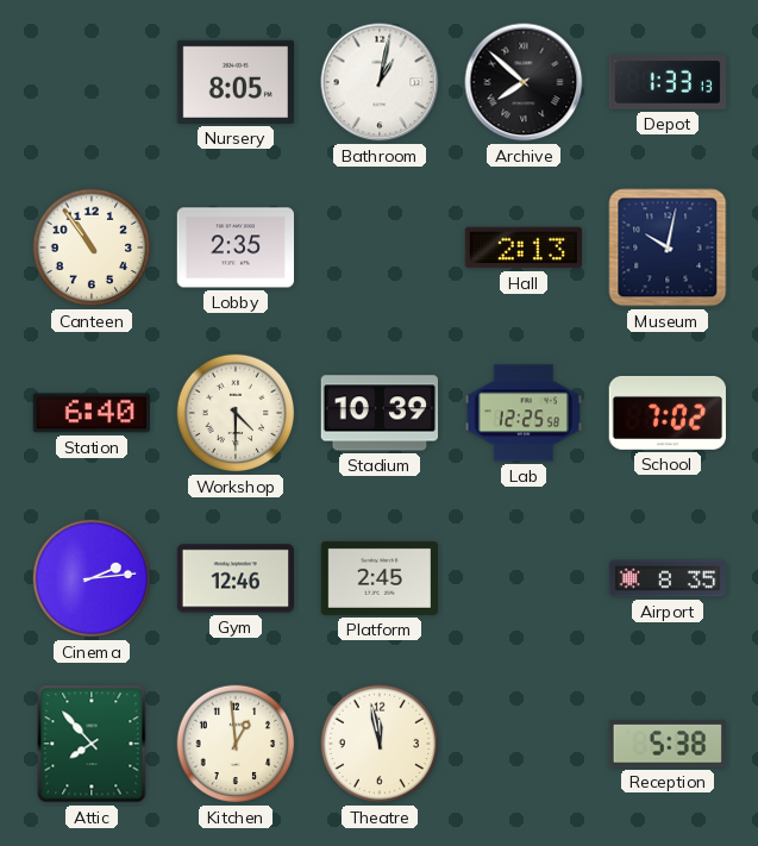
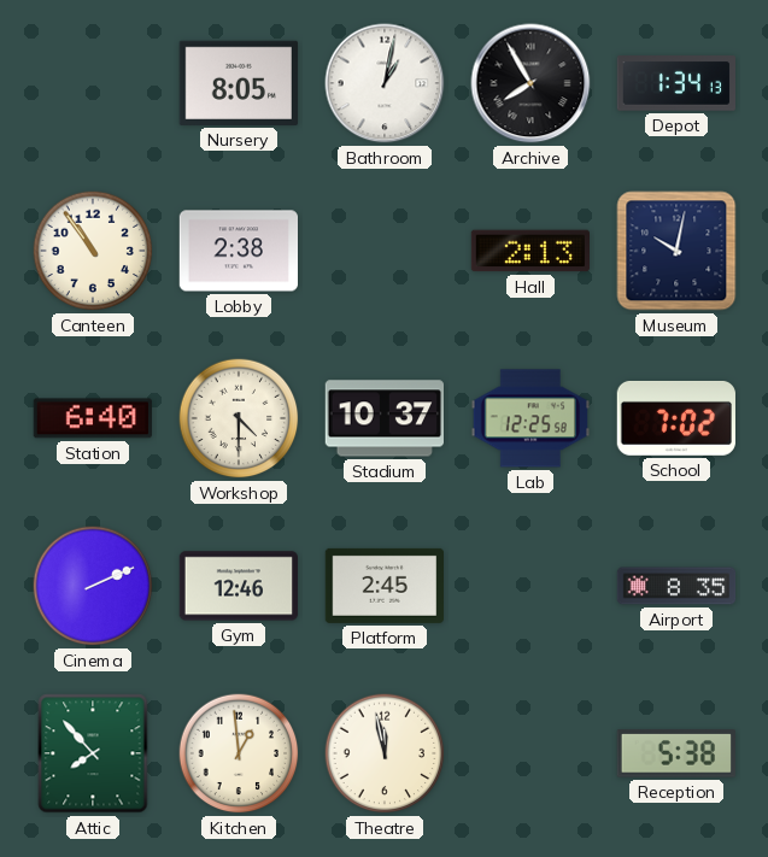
Archive: 7:52 -> 7:55
Depot: 1:33 -> 1:34
Lobby: 2:35 -> 2:38
Stadium: 10:39 -> 10:37
Cinema: 2:14 -> 2:11
